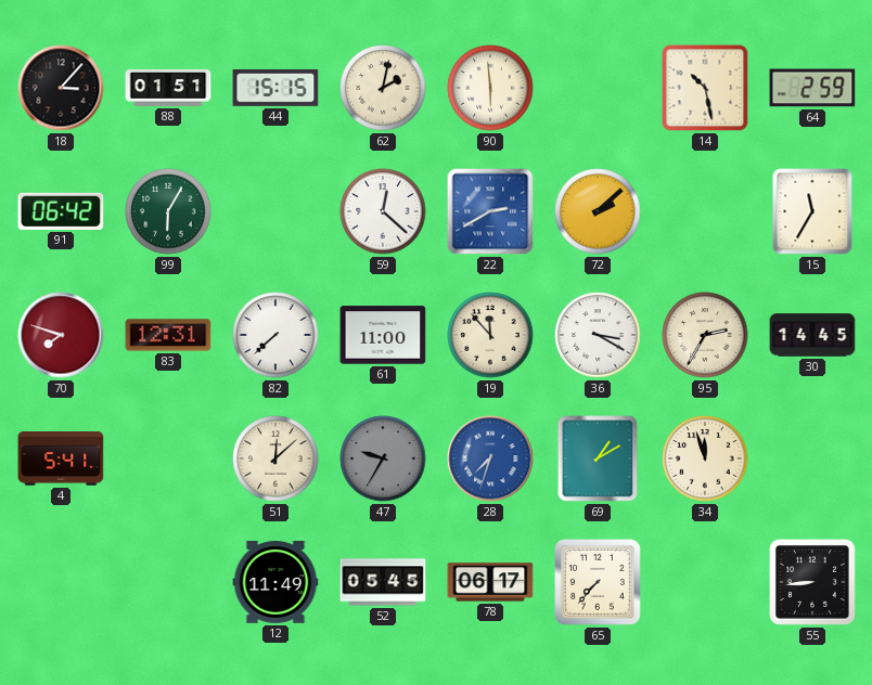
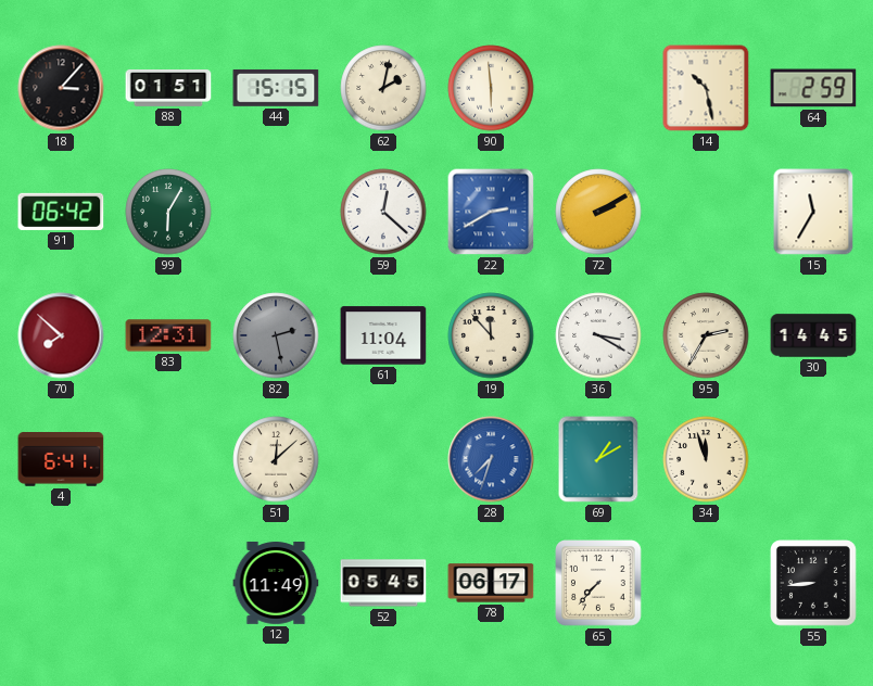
72: 2:08 -> 2:10
70: 7:48 -> 7:52
82: 7:38 -> 2:28
82 dial: white -> grey
61: 11:00 -> 11:04
4: 5:41 -> 6:41
47: 9:35 -> none
